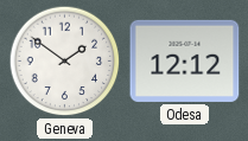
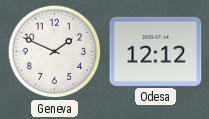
Geneva: 1:51 -> 1:49
